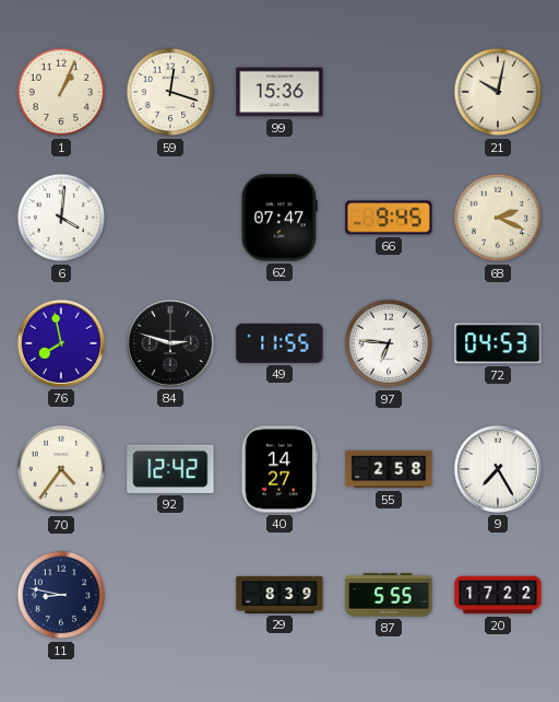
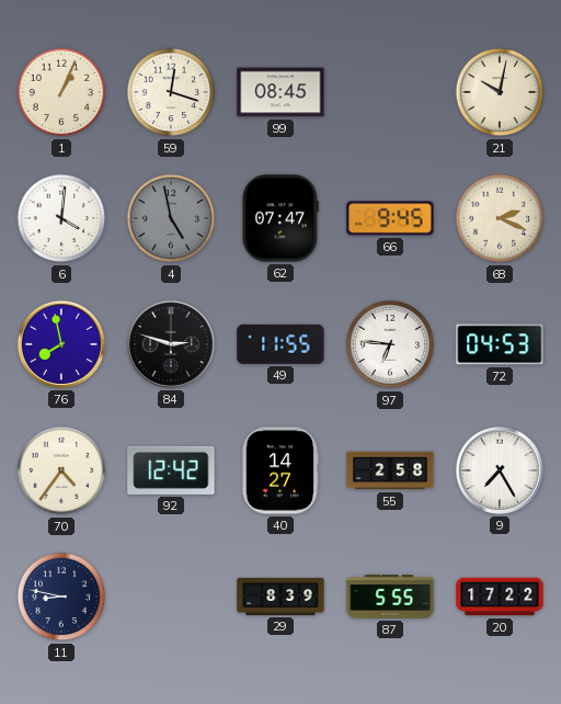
99: 15:36 -> 08:45
4: none -> 4:58
